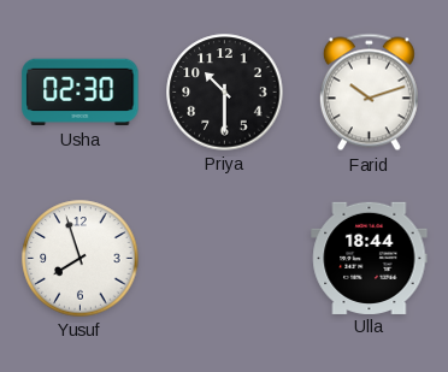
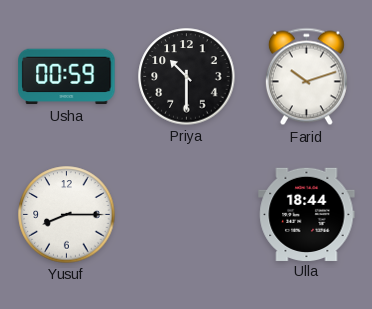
Usha: 02:30 -> 00:59
Yusuf: 7:57 -> 8:15
